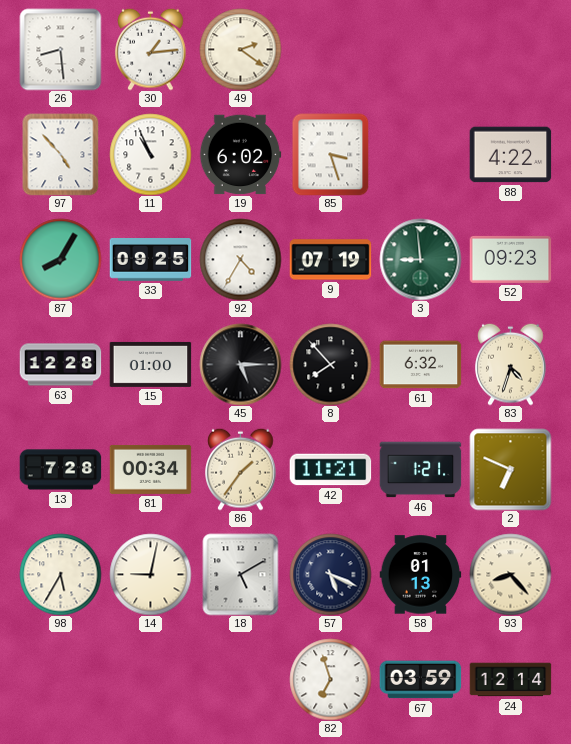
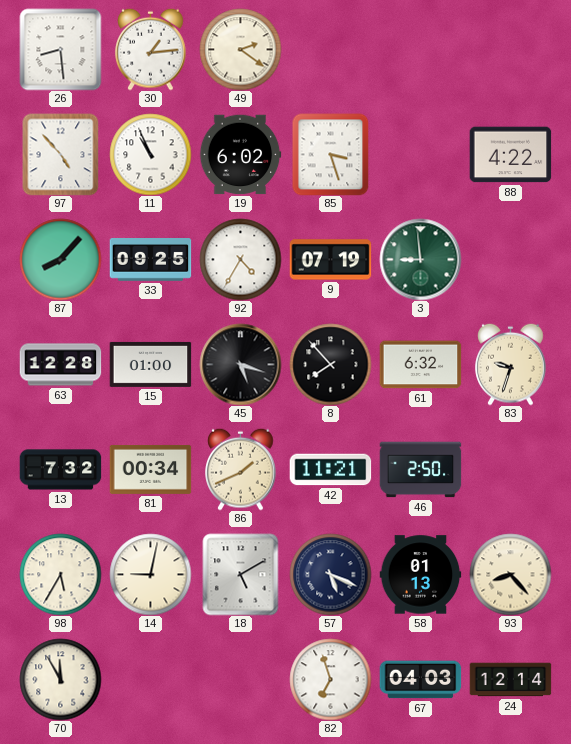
87: 8:05 -> 8:07
52: 09:23 -> none
45: 5:15 -> 5:18
83: 4:33 -> 9:33
13: 7:28 -> 7:32
86: 1:36 -> 1:41
46: 1:21 -> 2:50
2: 6:49 -> none
70: none -> 11:55
67: 03:59 -> 04:03
